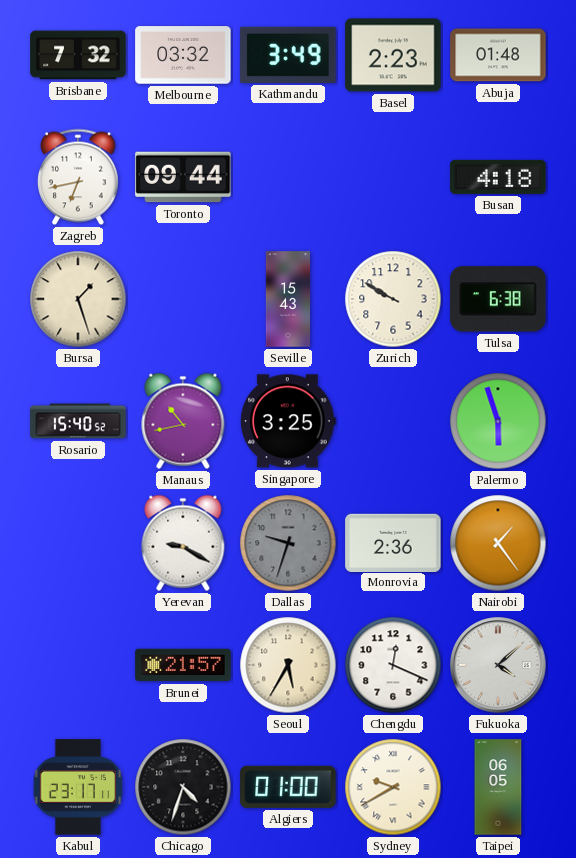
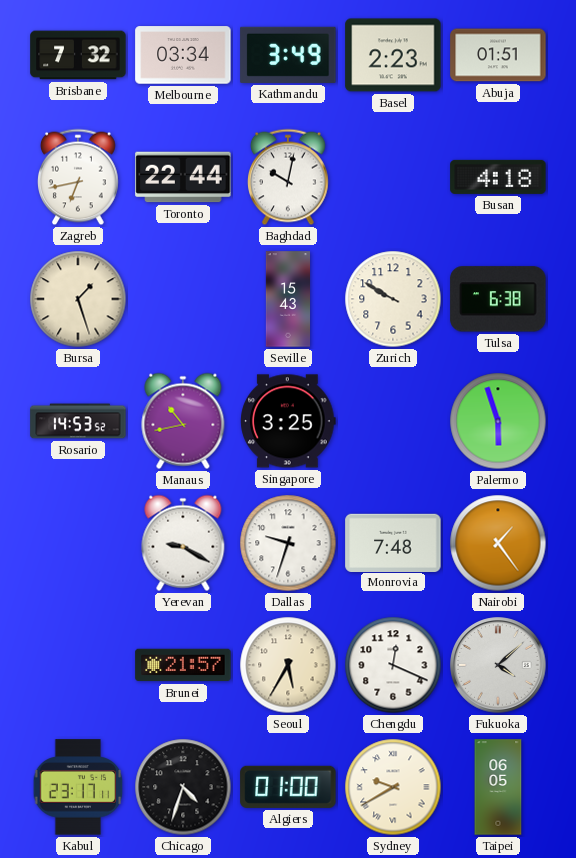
Melbourne: 03:32 -> 03:34
Abuja: 01:48 -> 01:51
Toronto: 09:44 -> 22:44
Baghdad: none -> 10:02
Rosario: 15:40 -> 14:53
Dallas dial: grey -> white
Monrovia: 2:36 -> 7:48
